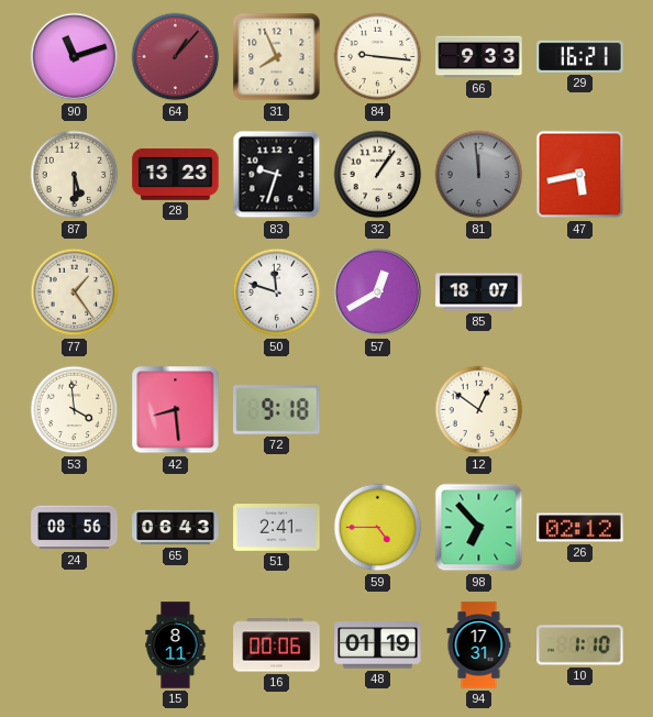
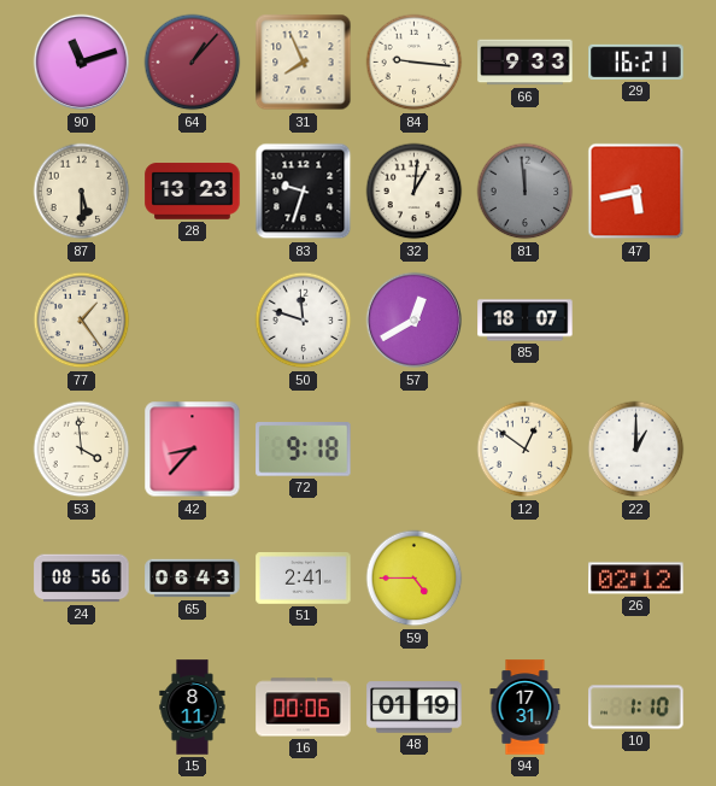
32: 1:06 -> 1:01
42: 8:29 -> 8:37
22: none -> 1:00
98: 6:53 -> none
